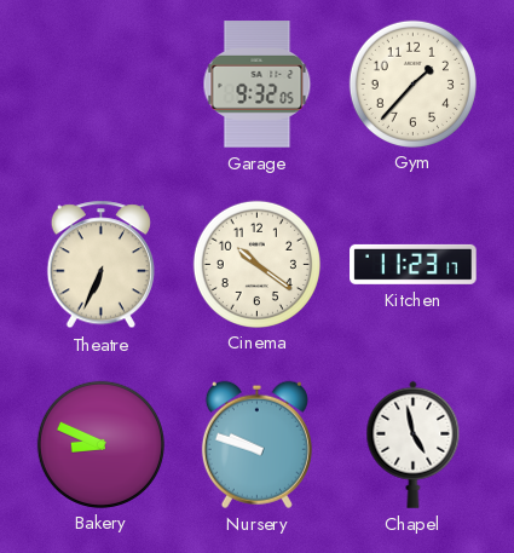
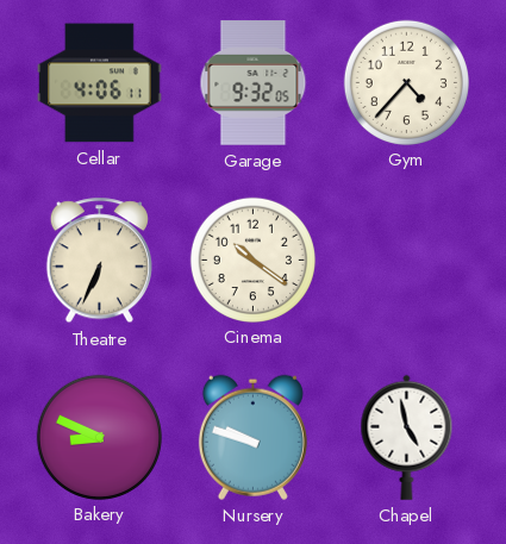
Cellar: none -> 4:06
Gym: 1:37 -> 4:37
Kitchen: 11:23 -> none
